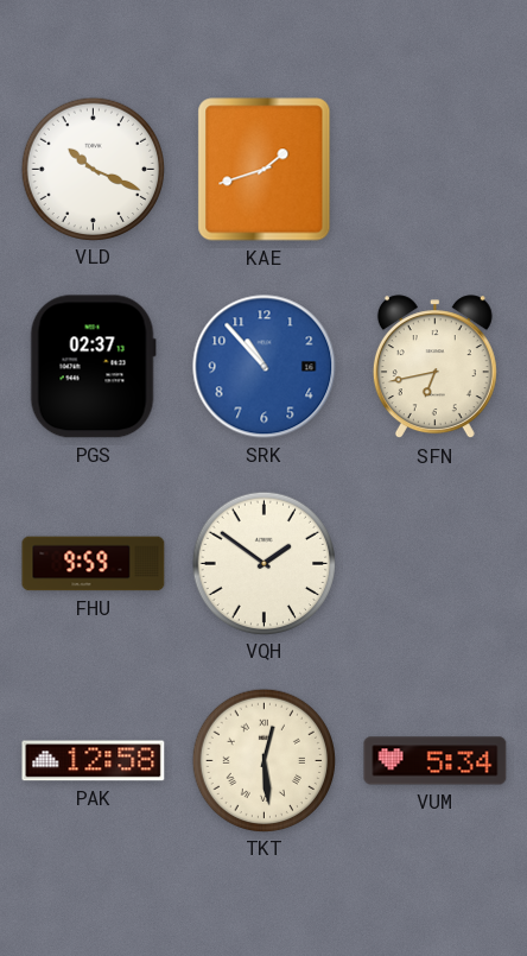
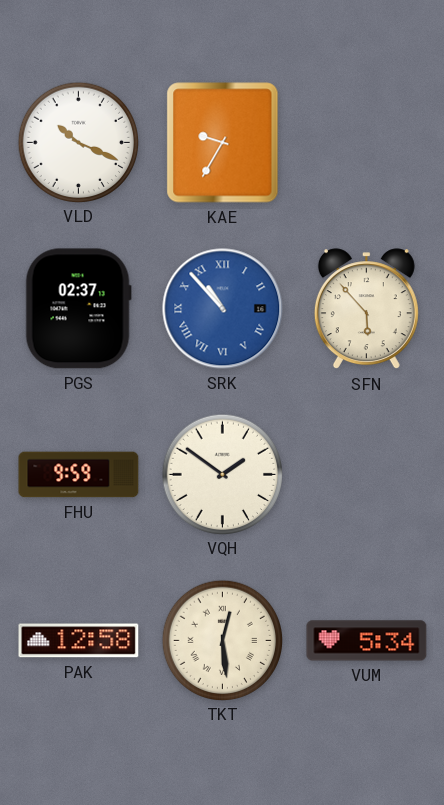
KAE: 1:42 -> 9:35
SRK numerals: Arabic -> Roman
SFN: 6:43 -> 5:53
